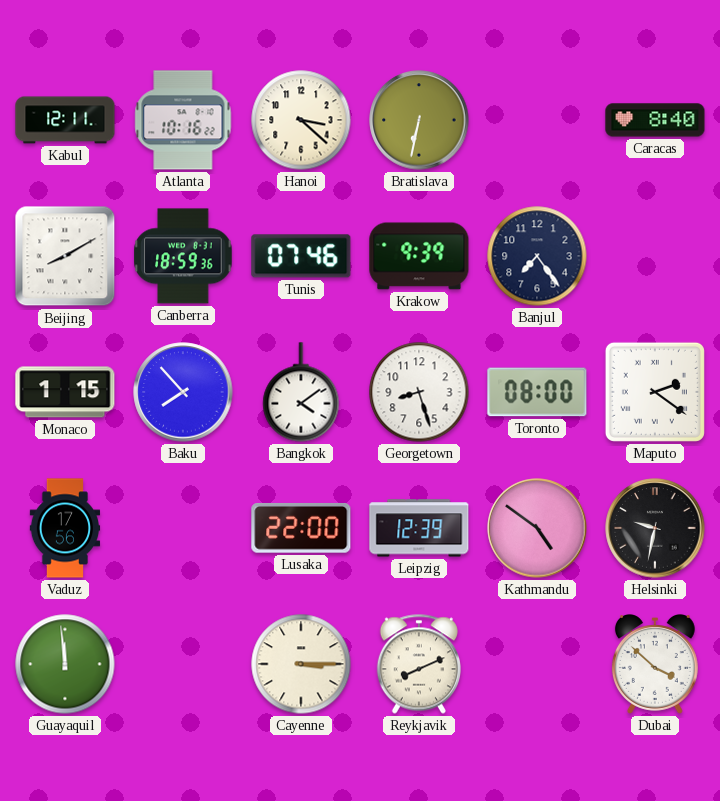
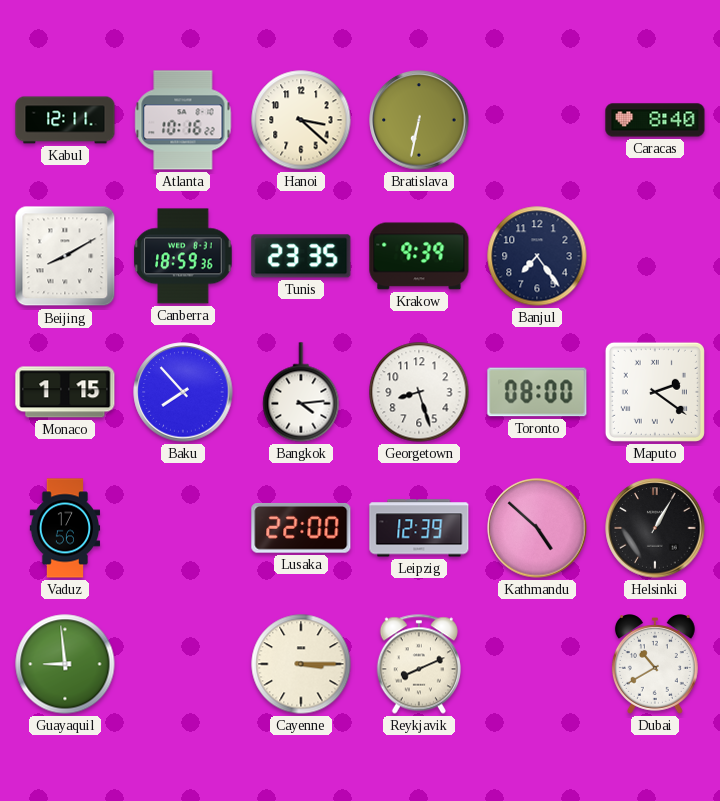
Tunis: 07:46 -> 23:35
Bangkok: 4:09 -> 4:14
Kathmandu: 4:51 -> 4:52
Helsinki: 9:32 -> 1:05
Guayaquil: 11:59 -> 8:59
Dubai: 3:52 -> 10:40
